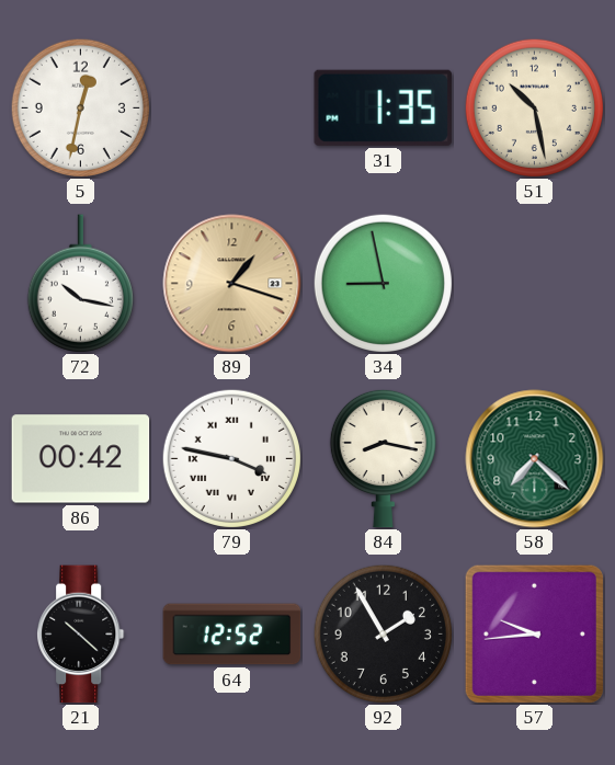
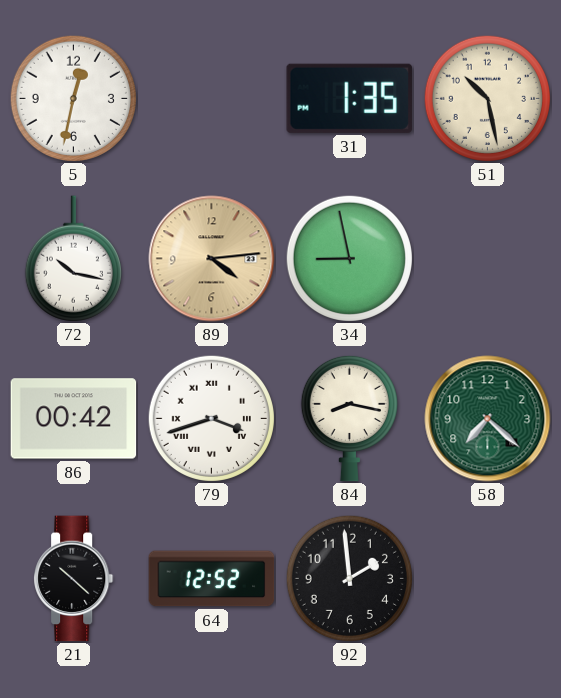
89: 1:18 -> 4:14
79: 3:47 -> 3:42
92: 1:55 -> 1:59
57: 9:44 -> none
